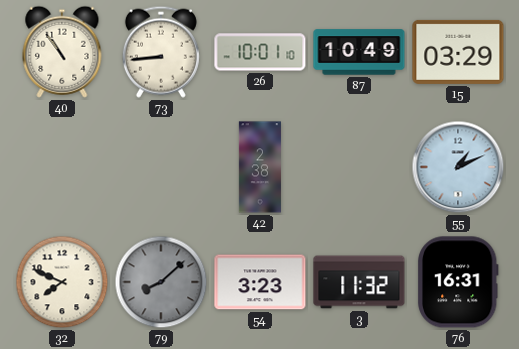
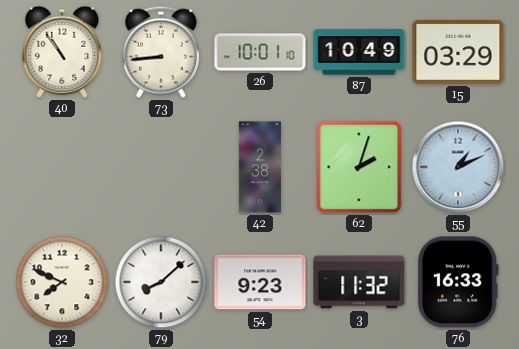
62: none -> 2:03
79 dial: grey -> white
54: 3:23 -> 9:23
76: 16:31 -> 16:33
